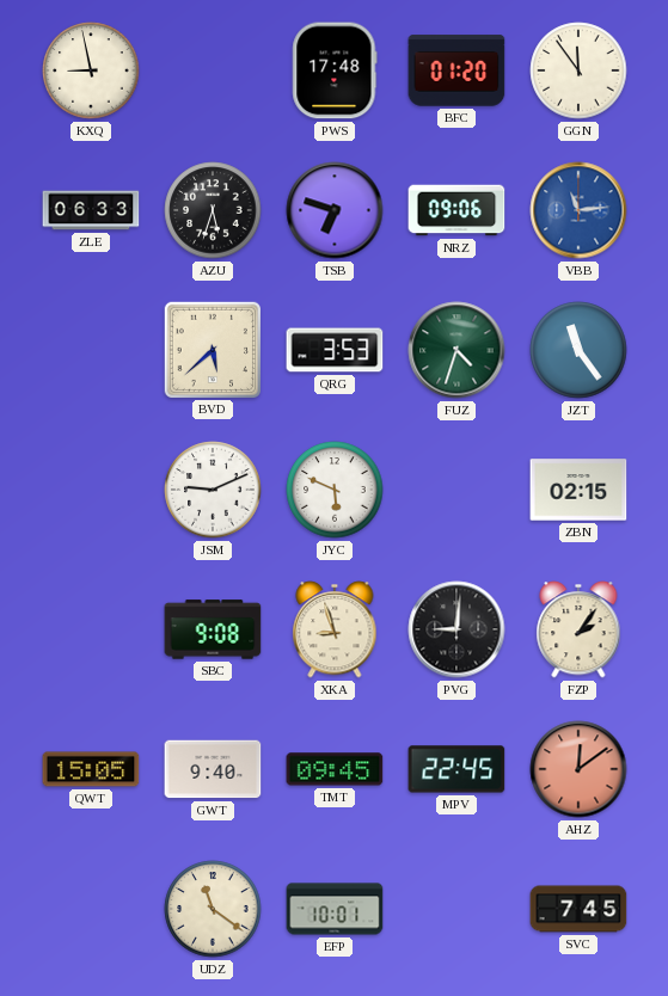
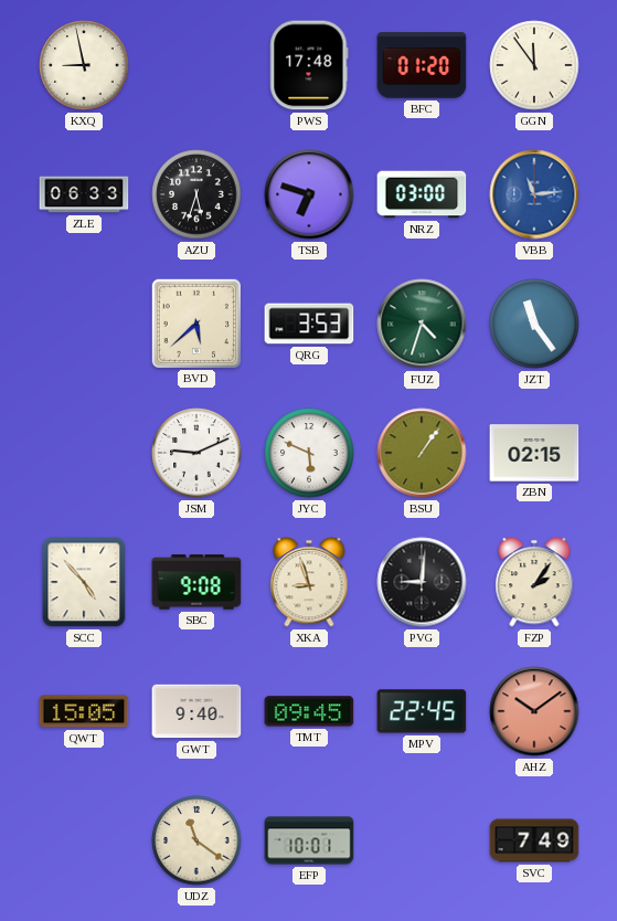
NRZ: 09:06 -> 03:00
BSU: none -> 1:06
SCC: none -> 4:53
AHZ: 12:09 -> 10:09
SVC: 7:45 -> 7:49
